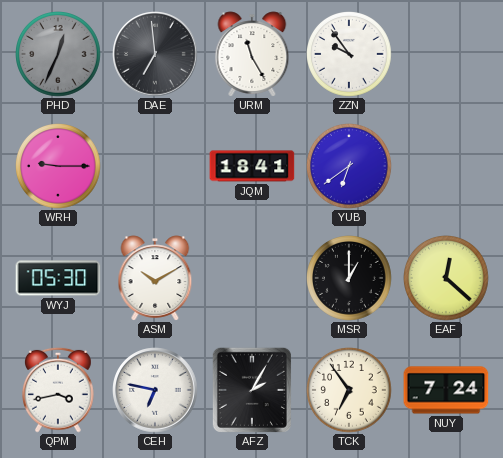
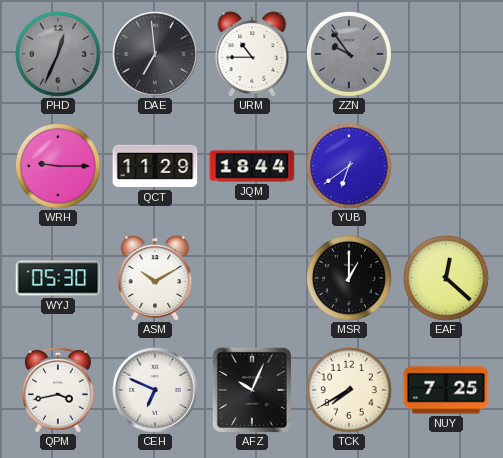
URM: 11:25 -> 10:45
ZZN dial: white -> grey
QCT: none -> 11:29
JQM: 18:41 -> 18:44
CEH: 6:47 -> 6:49
AFZ: 2:05 -> 10:04
TCK: 6:54 -> 7:40
NUY: 7:24 -> 7:25
